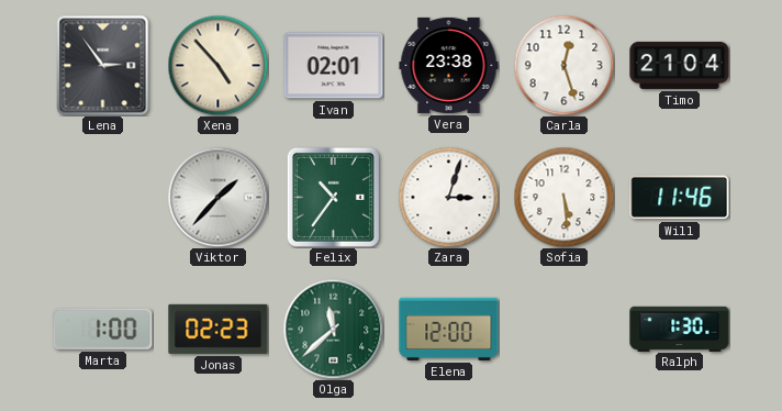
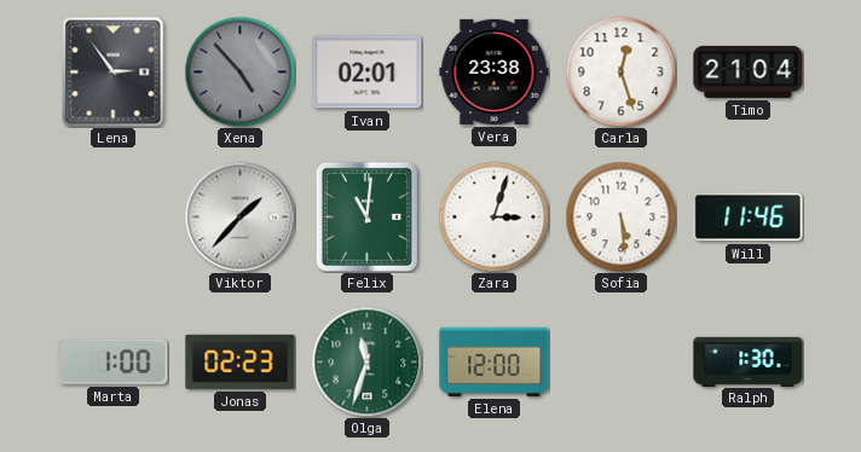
Xena dial: cream -> grey
Felix: 10:36 -> 11:01
Olga: 11:38 -> 11:33
